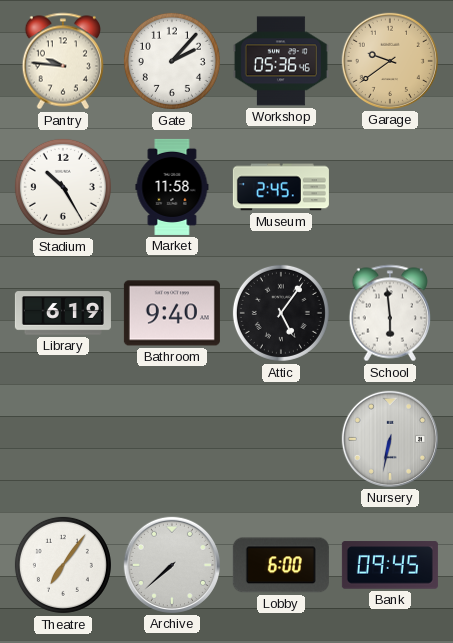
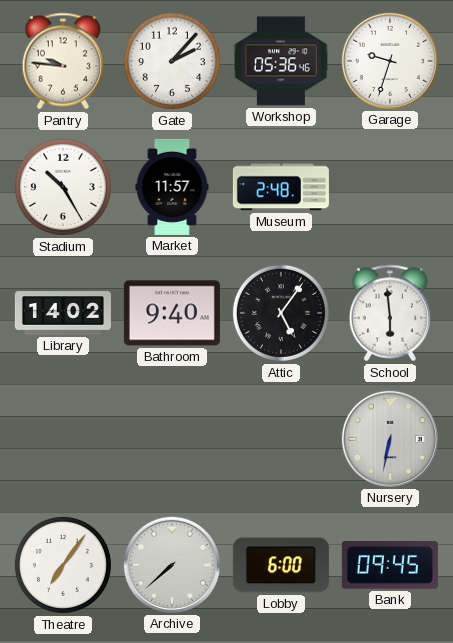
Garage: 9:39 -> 9:33
Garage dial: champagne -> white
Market: 11:58 -> 11:57
Museum: 2:45 -> 2:48
Library: 6:19 -> 14:02
